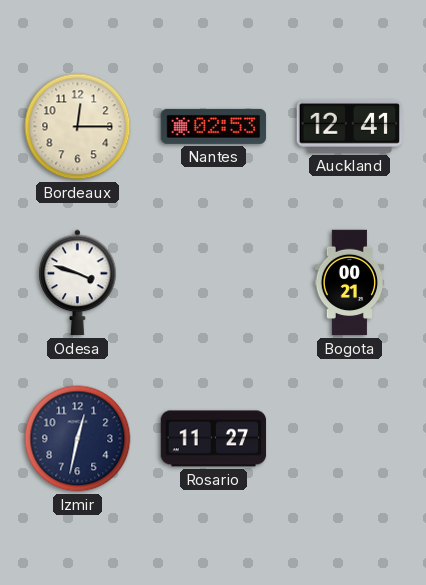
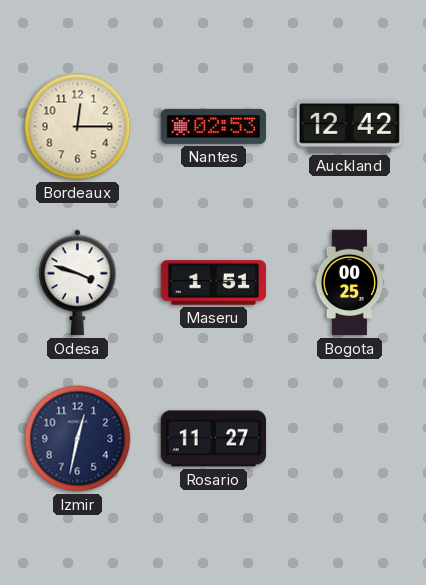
Auckland: 12:41 -> 12:42
Maseru: none -> 1:51
Bogota: 00:21 -> 00:25
